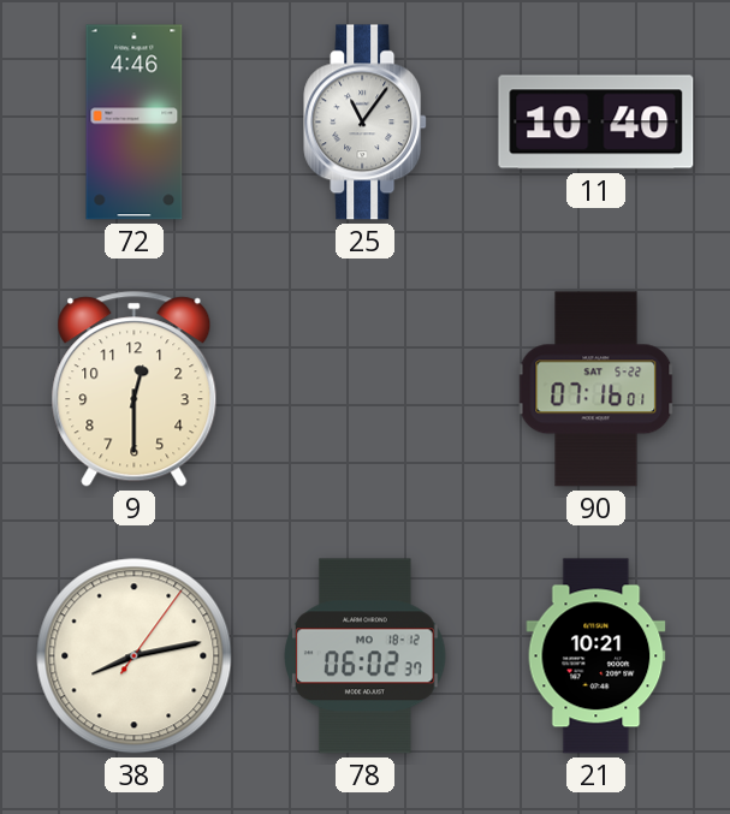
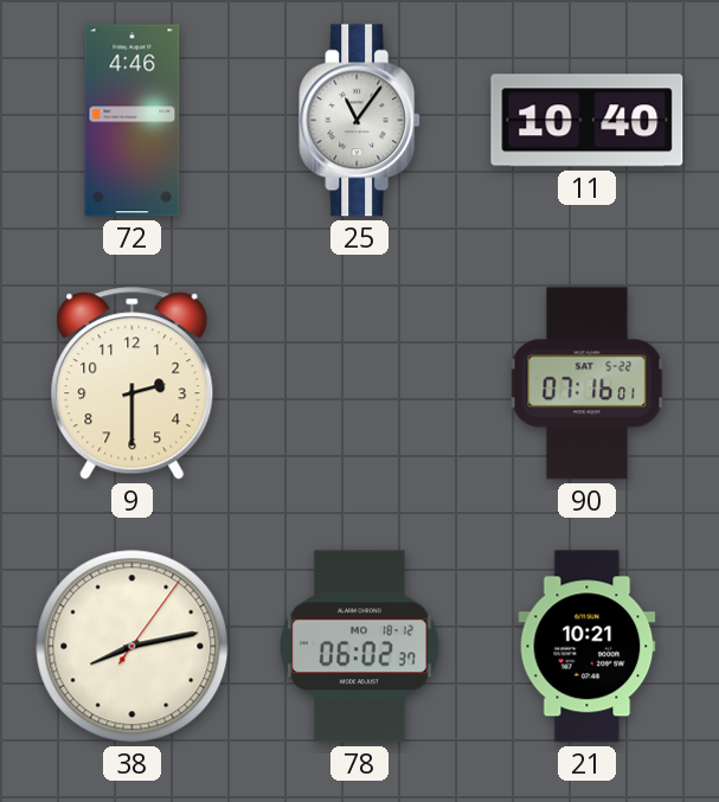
9: 12:30 -> 2:30
